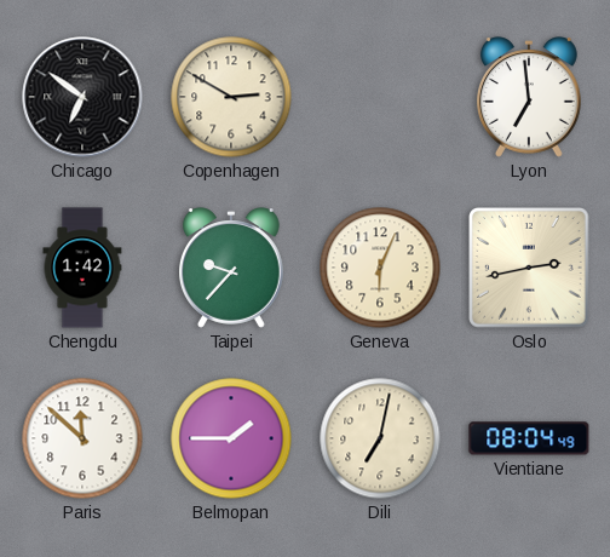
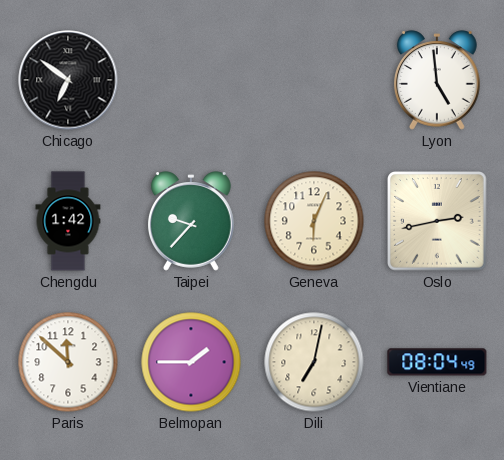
Copenhagen: 2:50 -> none
Lyon: 6:59 -> 4:59
